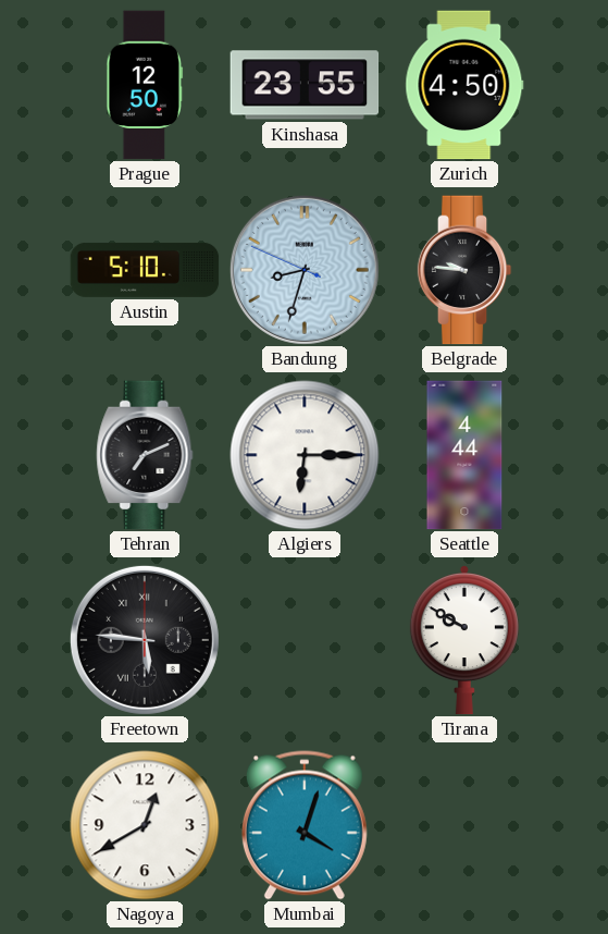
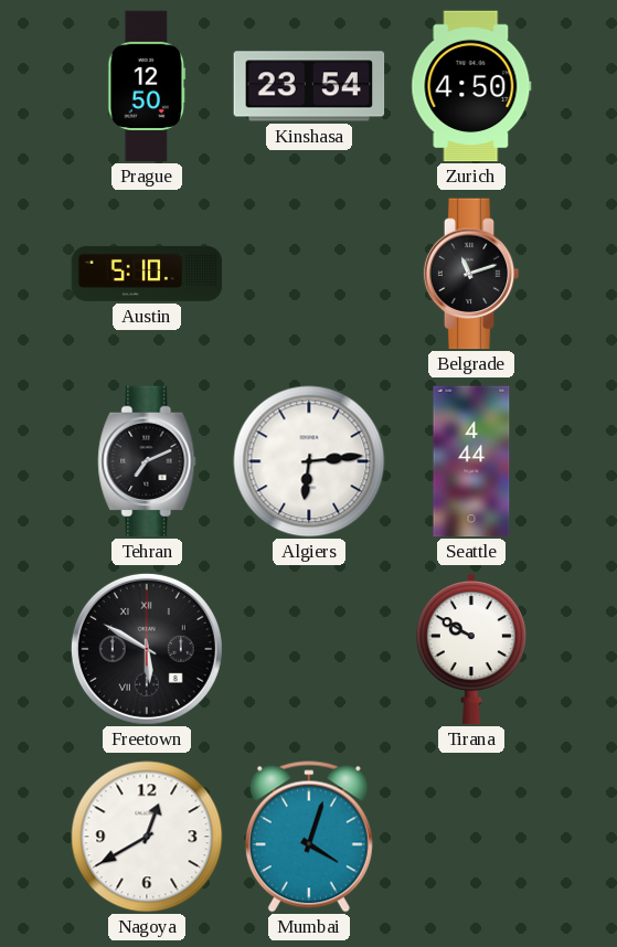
Kinshasa: 23:55 -> 23:54
Bandung: 8:32 -> none
Belgrade: 9:46 -> 11:12
Algiers: 6:15 -> 6:14
Freetown: 5:46 -> 5:50
